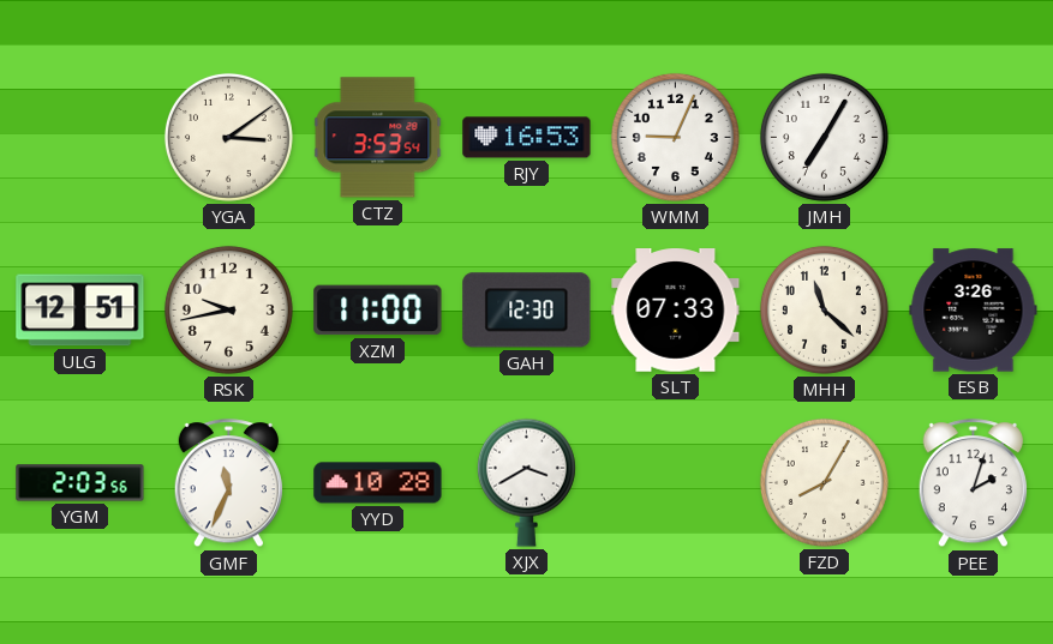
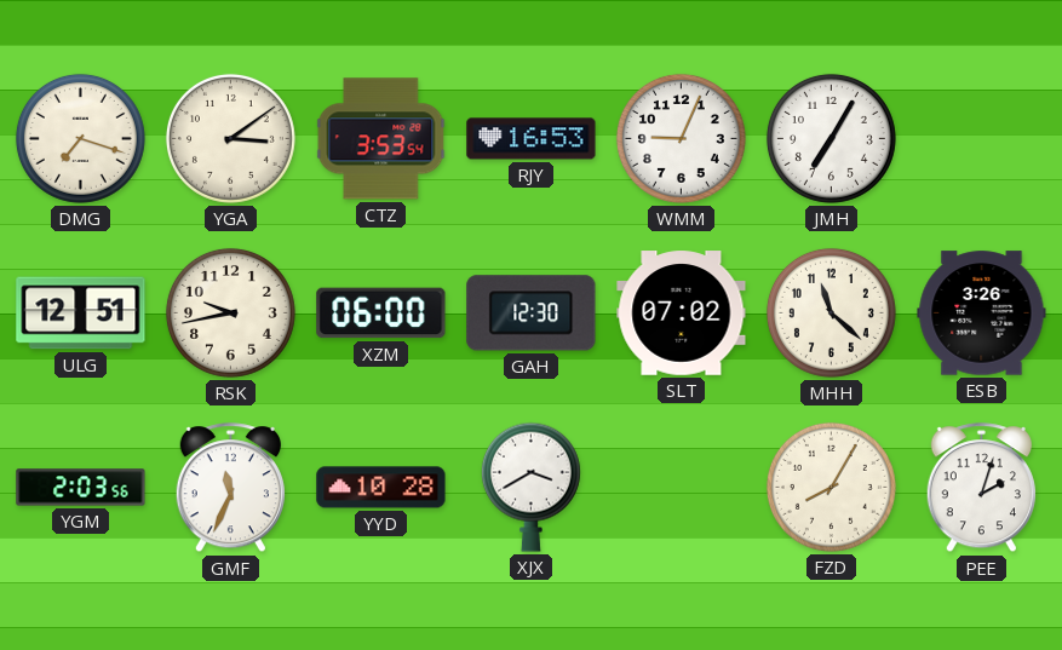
DMG: none -> 7:18
XZM: 11:00 -> 06:00
SLT: 07:33 -> 07:02
